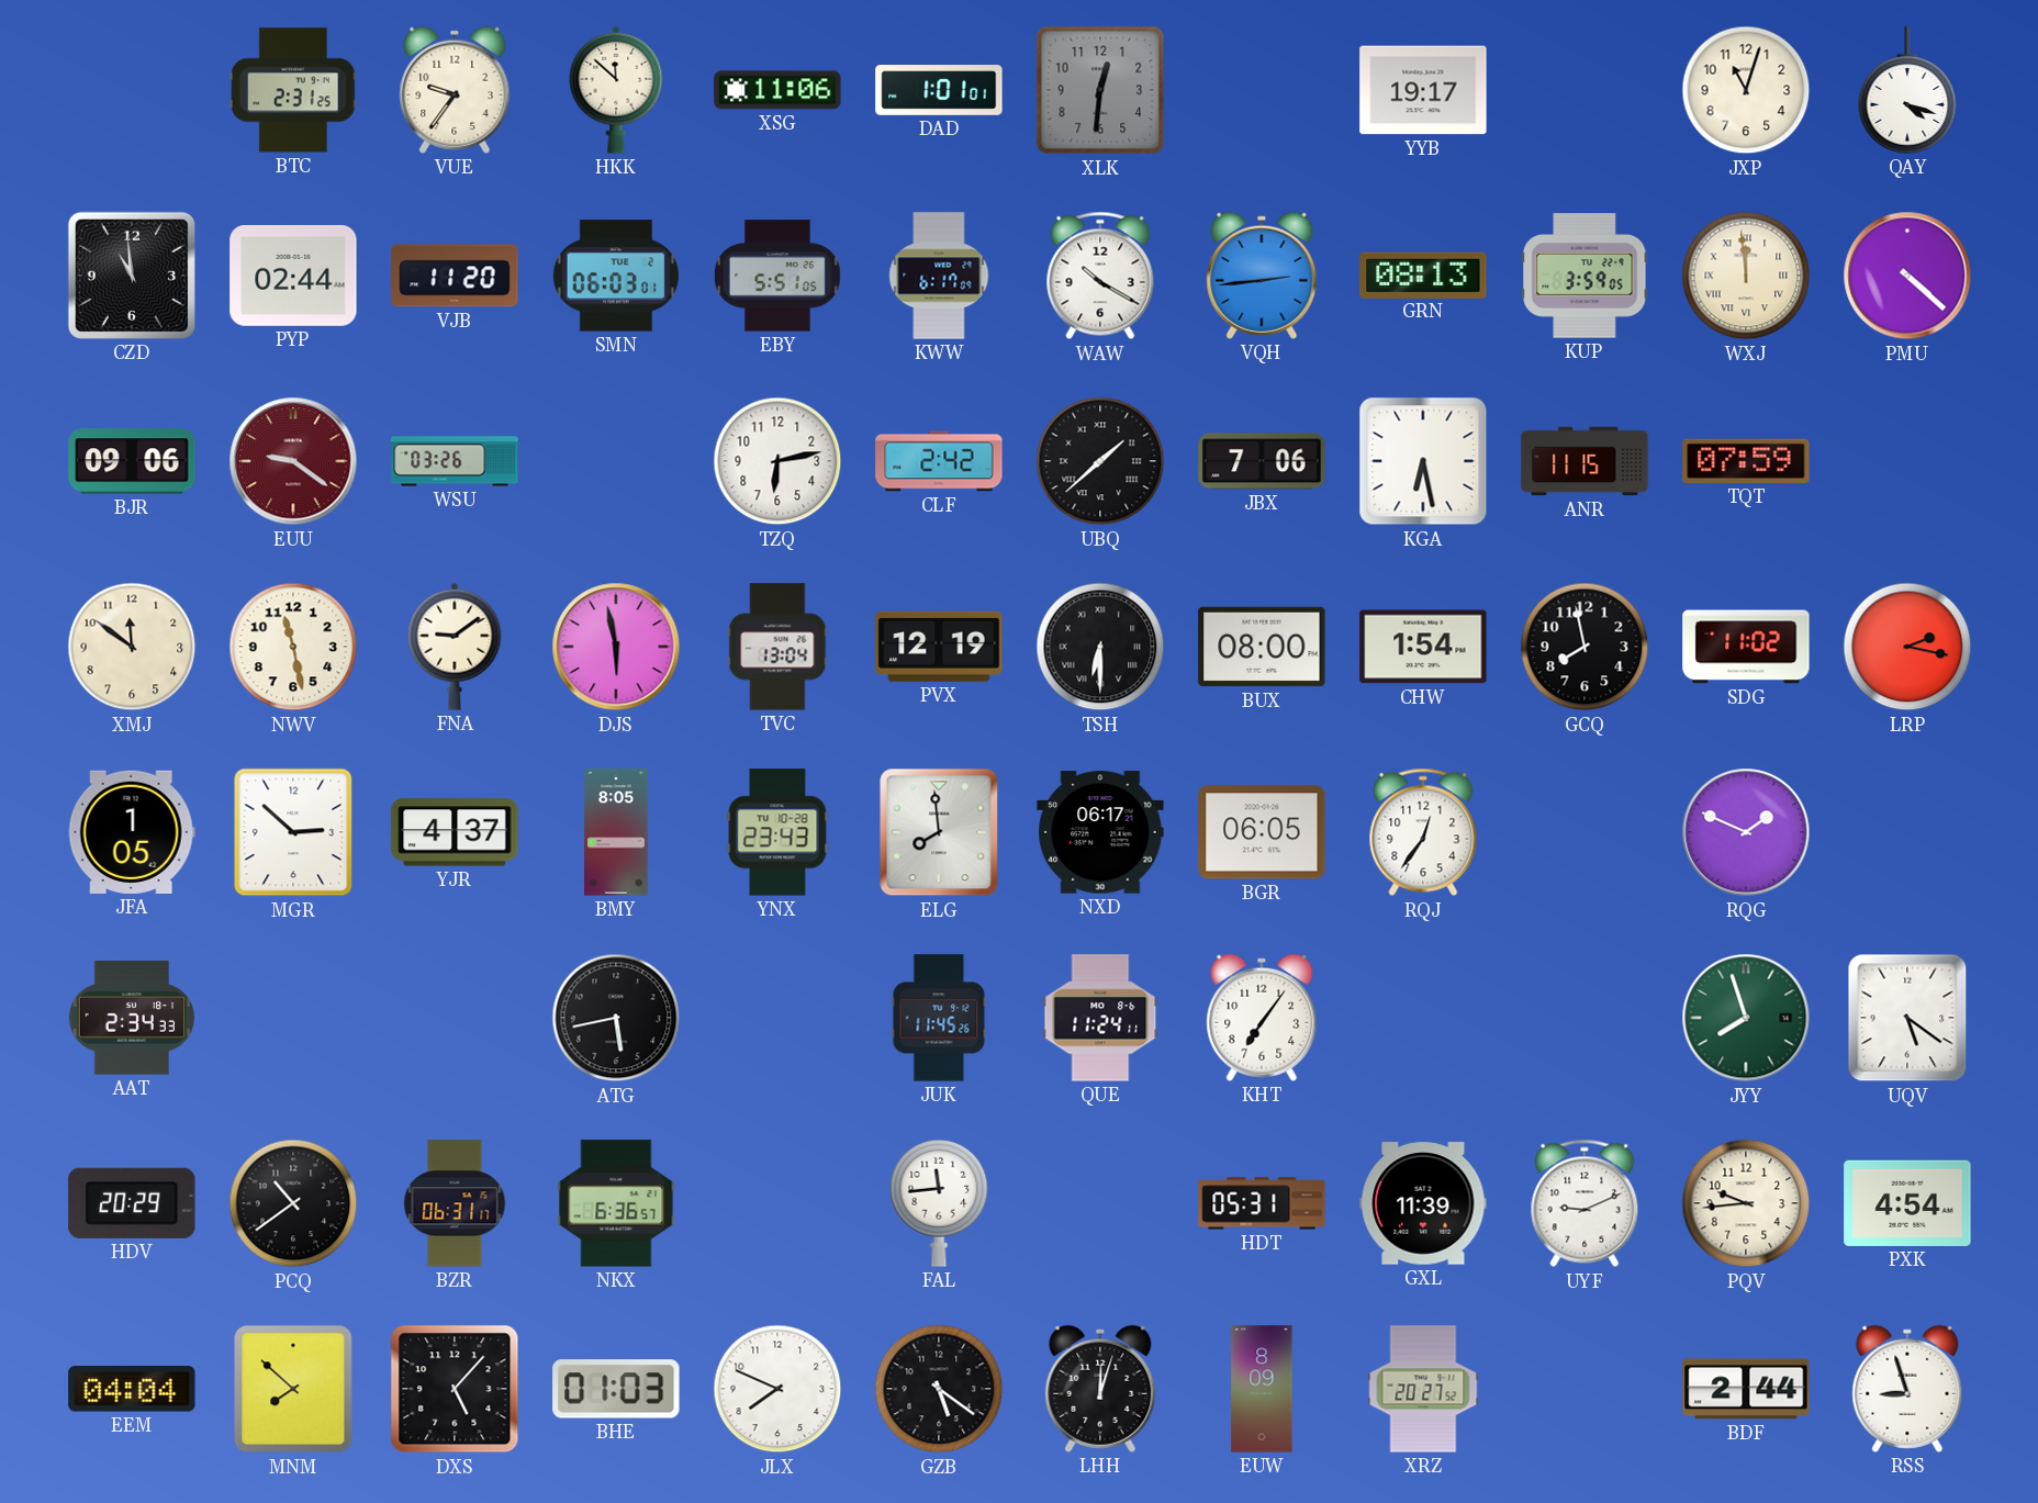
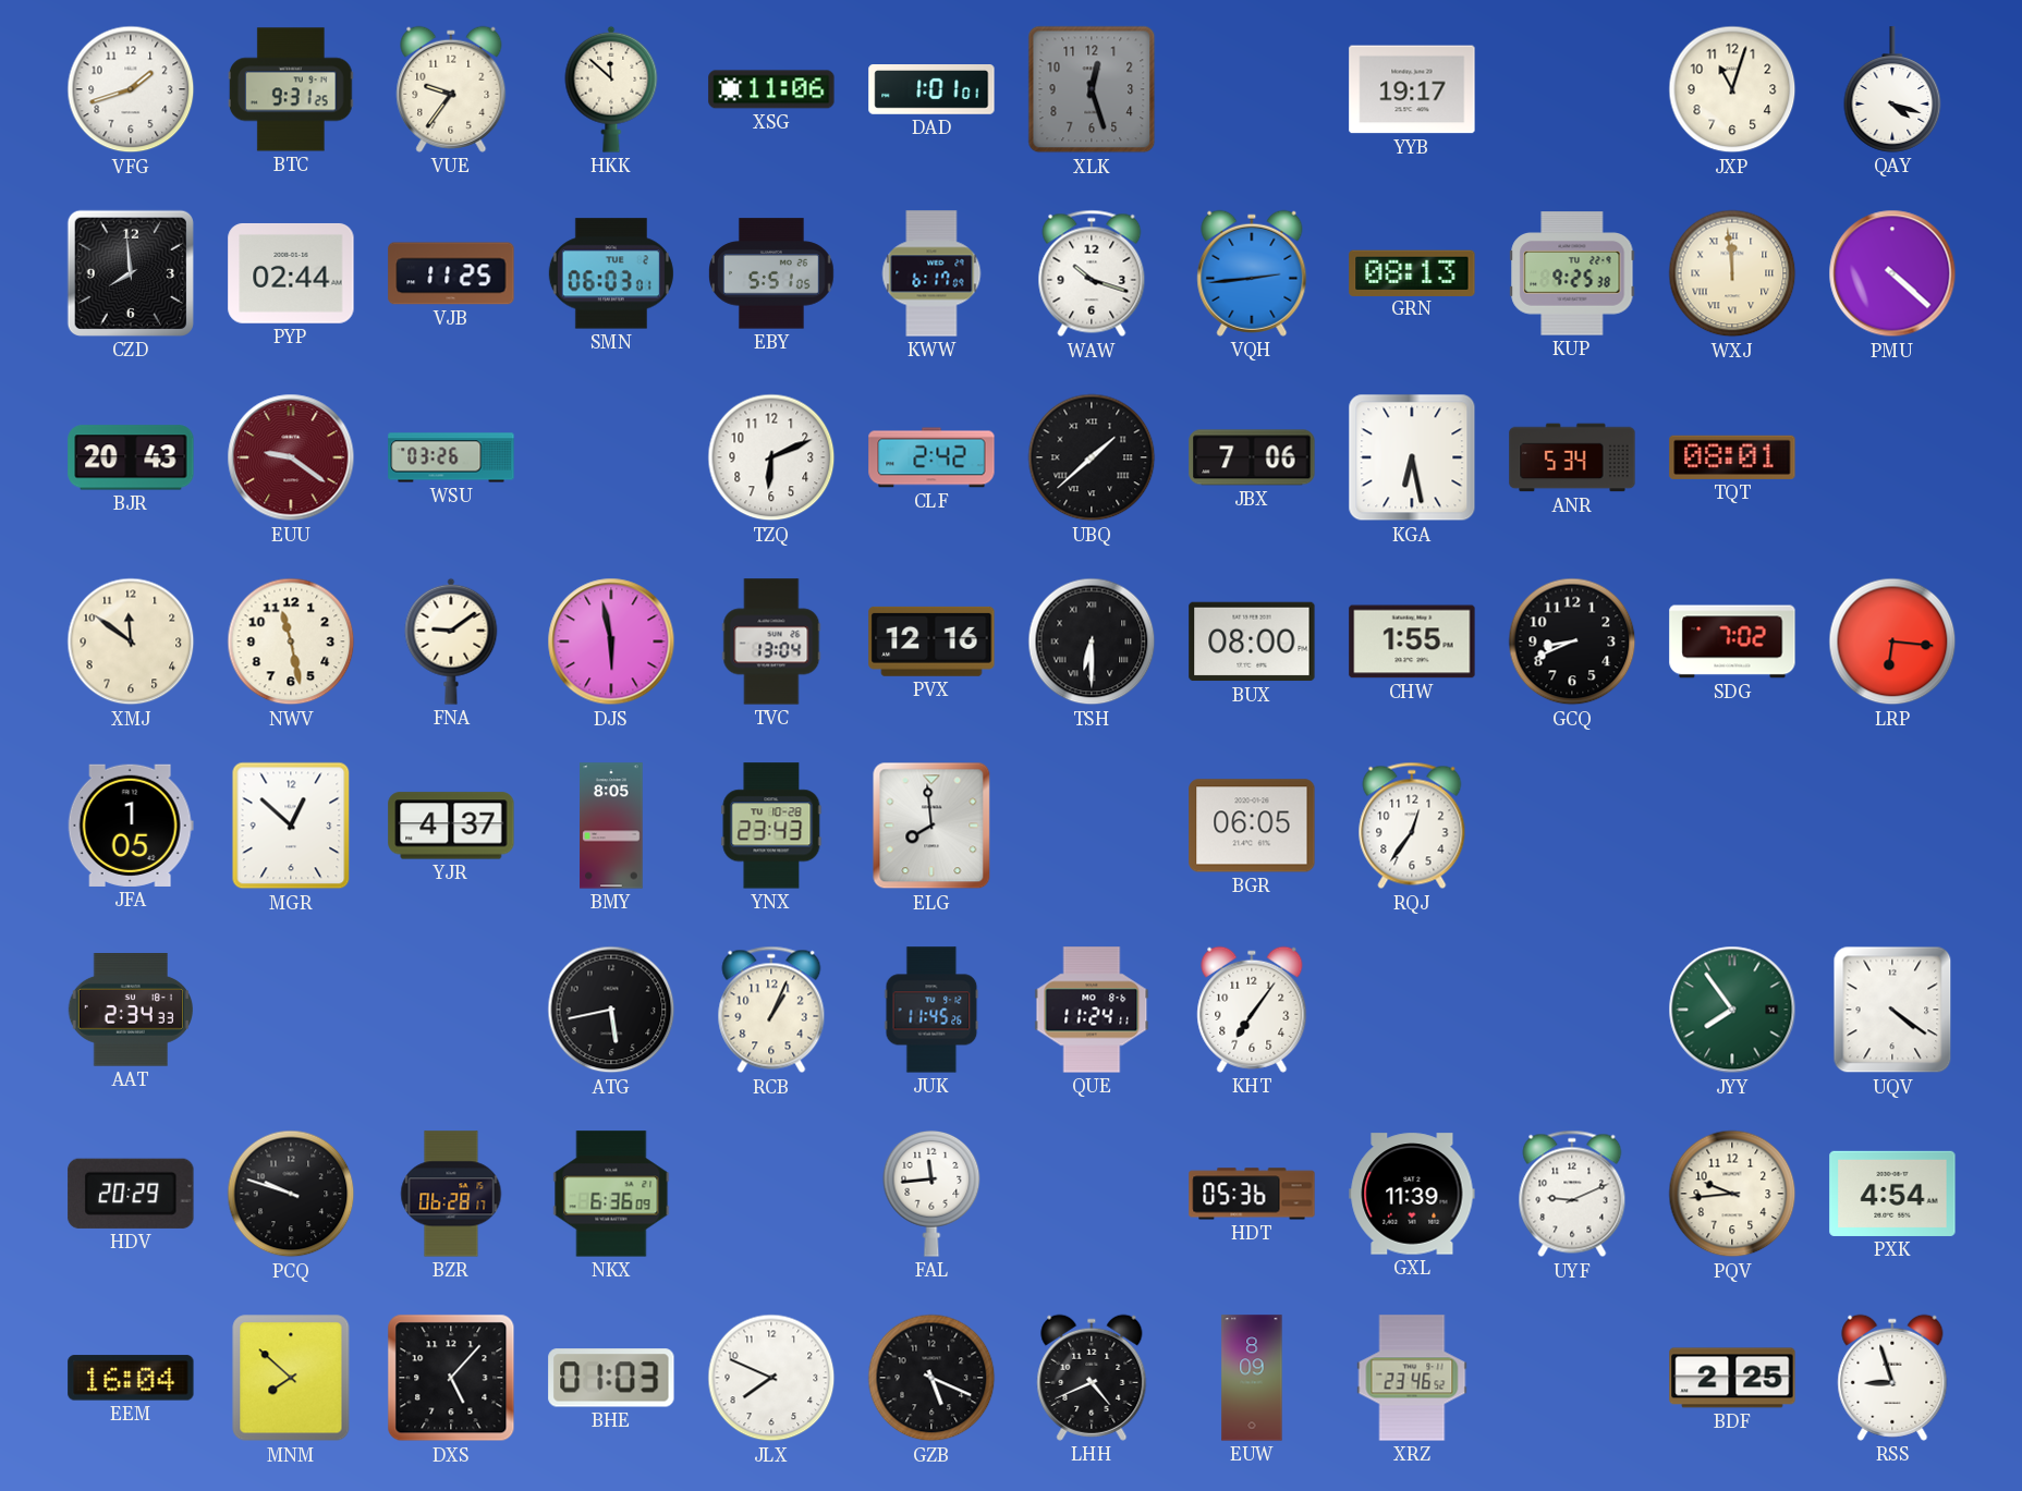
VFG: none -> 1:42
BTC: 2:31 -> 9:31
XLK: 12:31 -> 12:27
CZD: 10:59 -> 7:59
VJB: 11:20 -> 11:25
WAW: 10:20 -> 10:18
KUP: 3:59 -> 9:25
BJR: 09:06 -> 20:43
TZQ: 6:13 -> 6:11
ANR: 11:15 -> 5:34
TQT: 07:59 -> 08:01
PVX: 12:19 -> 12:16
CHW: 1:54 -> 1:55
GCQ: 7:58 -> 8:41
SDG: 11:02 -> 7:02
LRP: 2:17 -> 6:16
MGR: 2:52 -> 12:52
NXD: 06:17 -> none
RQG: 1:49 -> none
RCB: none -> 1:04
JYY: 7:57 -> 7:54
UQV: 5:21 -> 4:21
PCQ: 10:39 -> 9:48
BZR: 06:31 -> 06:28
NKX: 6:36:57 -> 6:36:09
HDT: 05:31 -> 05:36
EEM: 04:04 -> 16:04
GZB: 5:21 -> 5:19
LHH: 12:03 -> 4:41
XRZ: 20:27 -> 23:46
BDF: 2:44 -> 2:25
